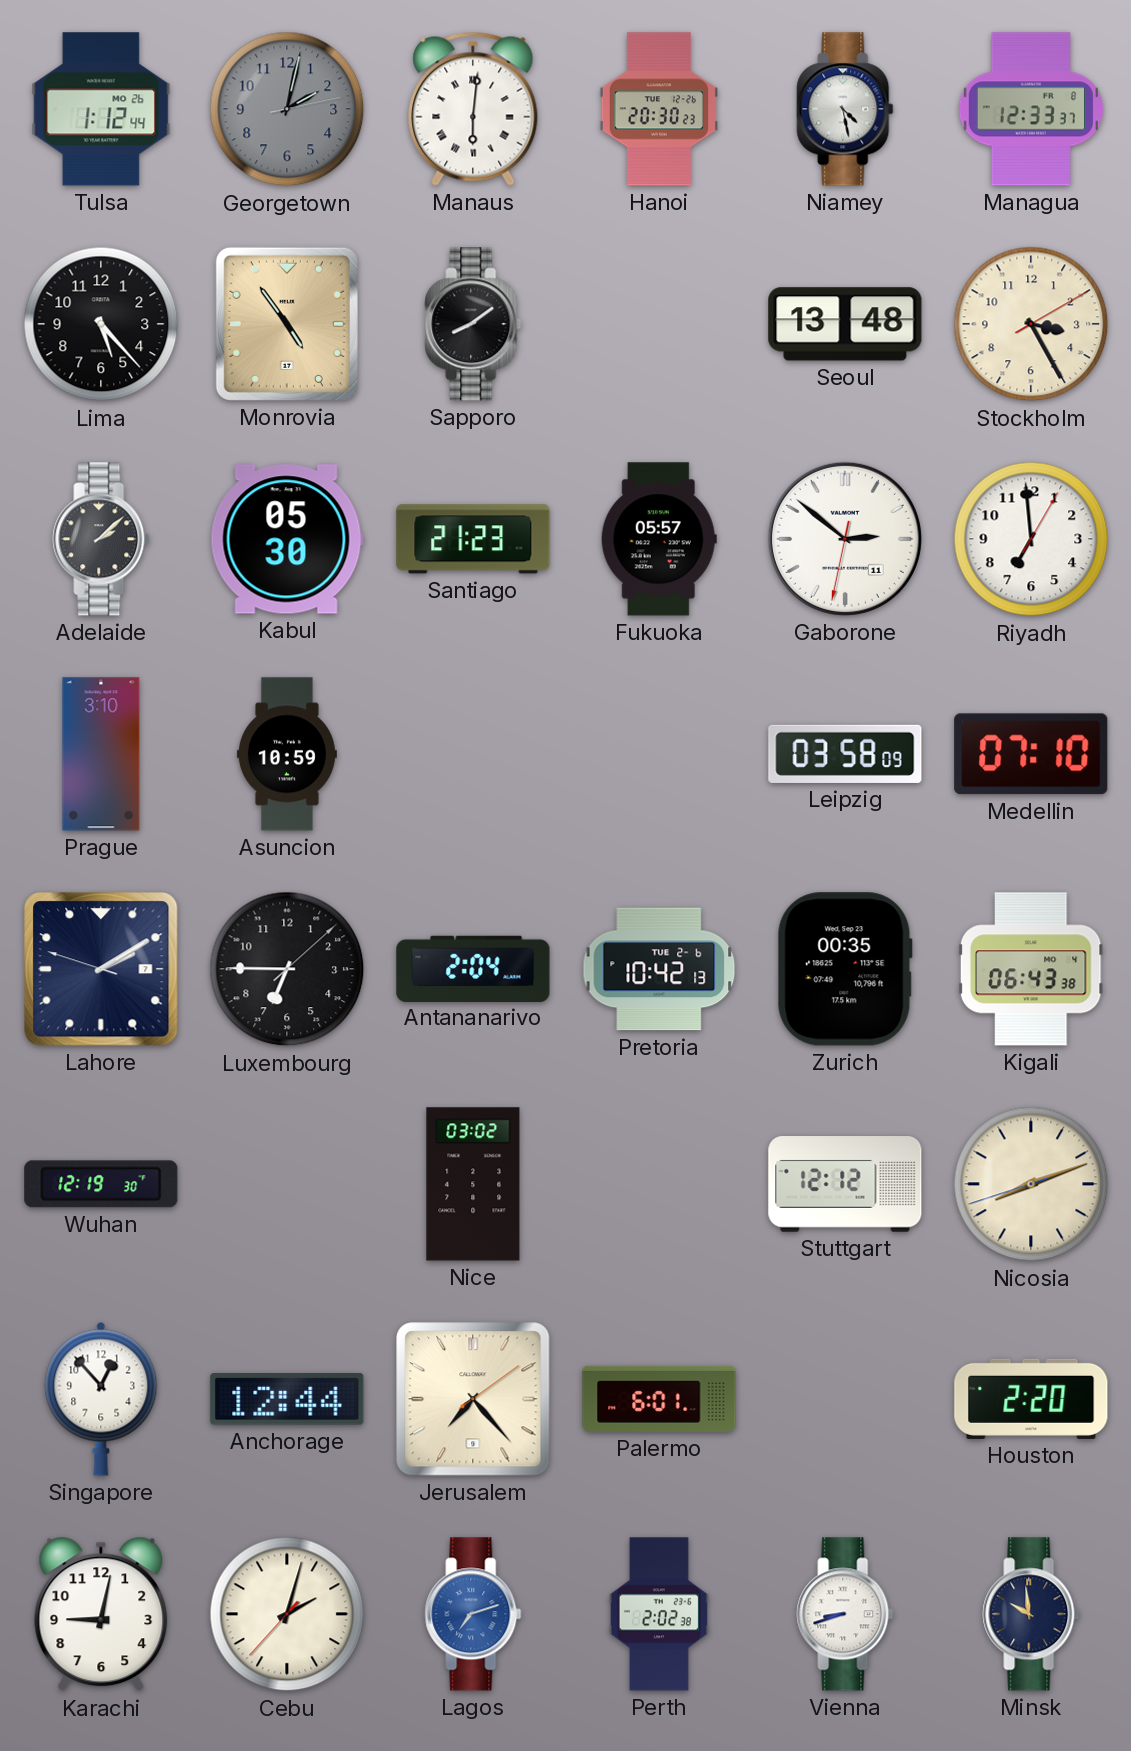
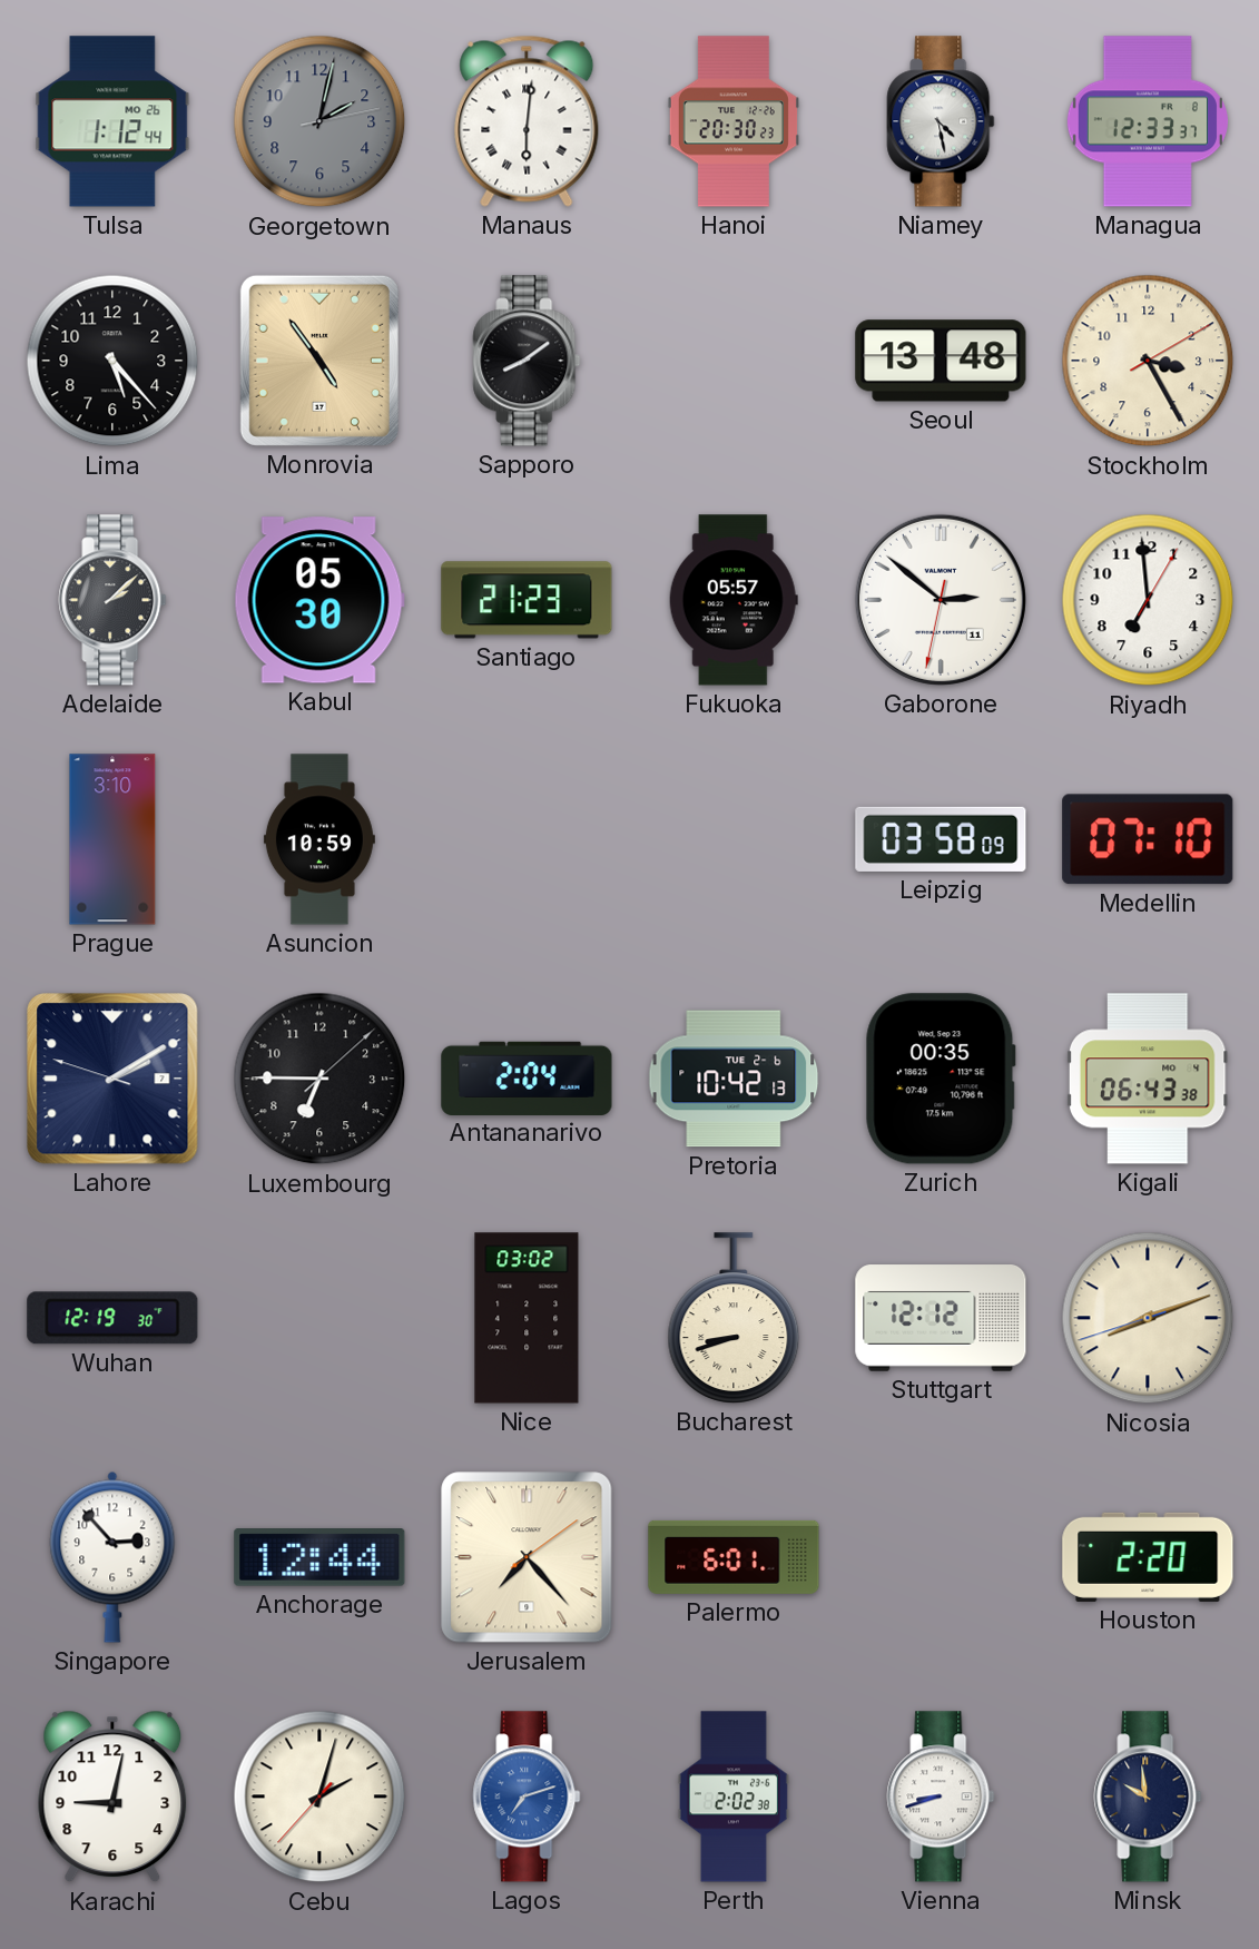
Bucharest: none -> 8:42
Singapore: 12:53 -> 2:53
